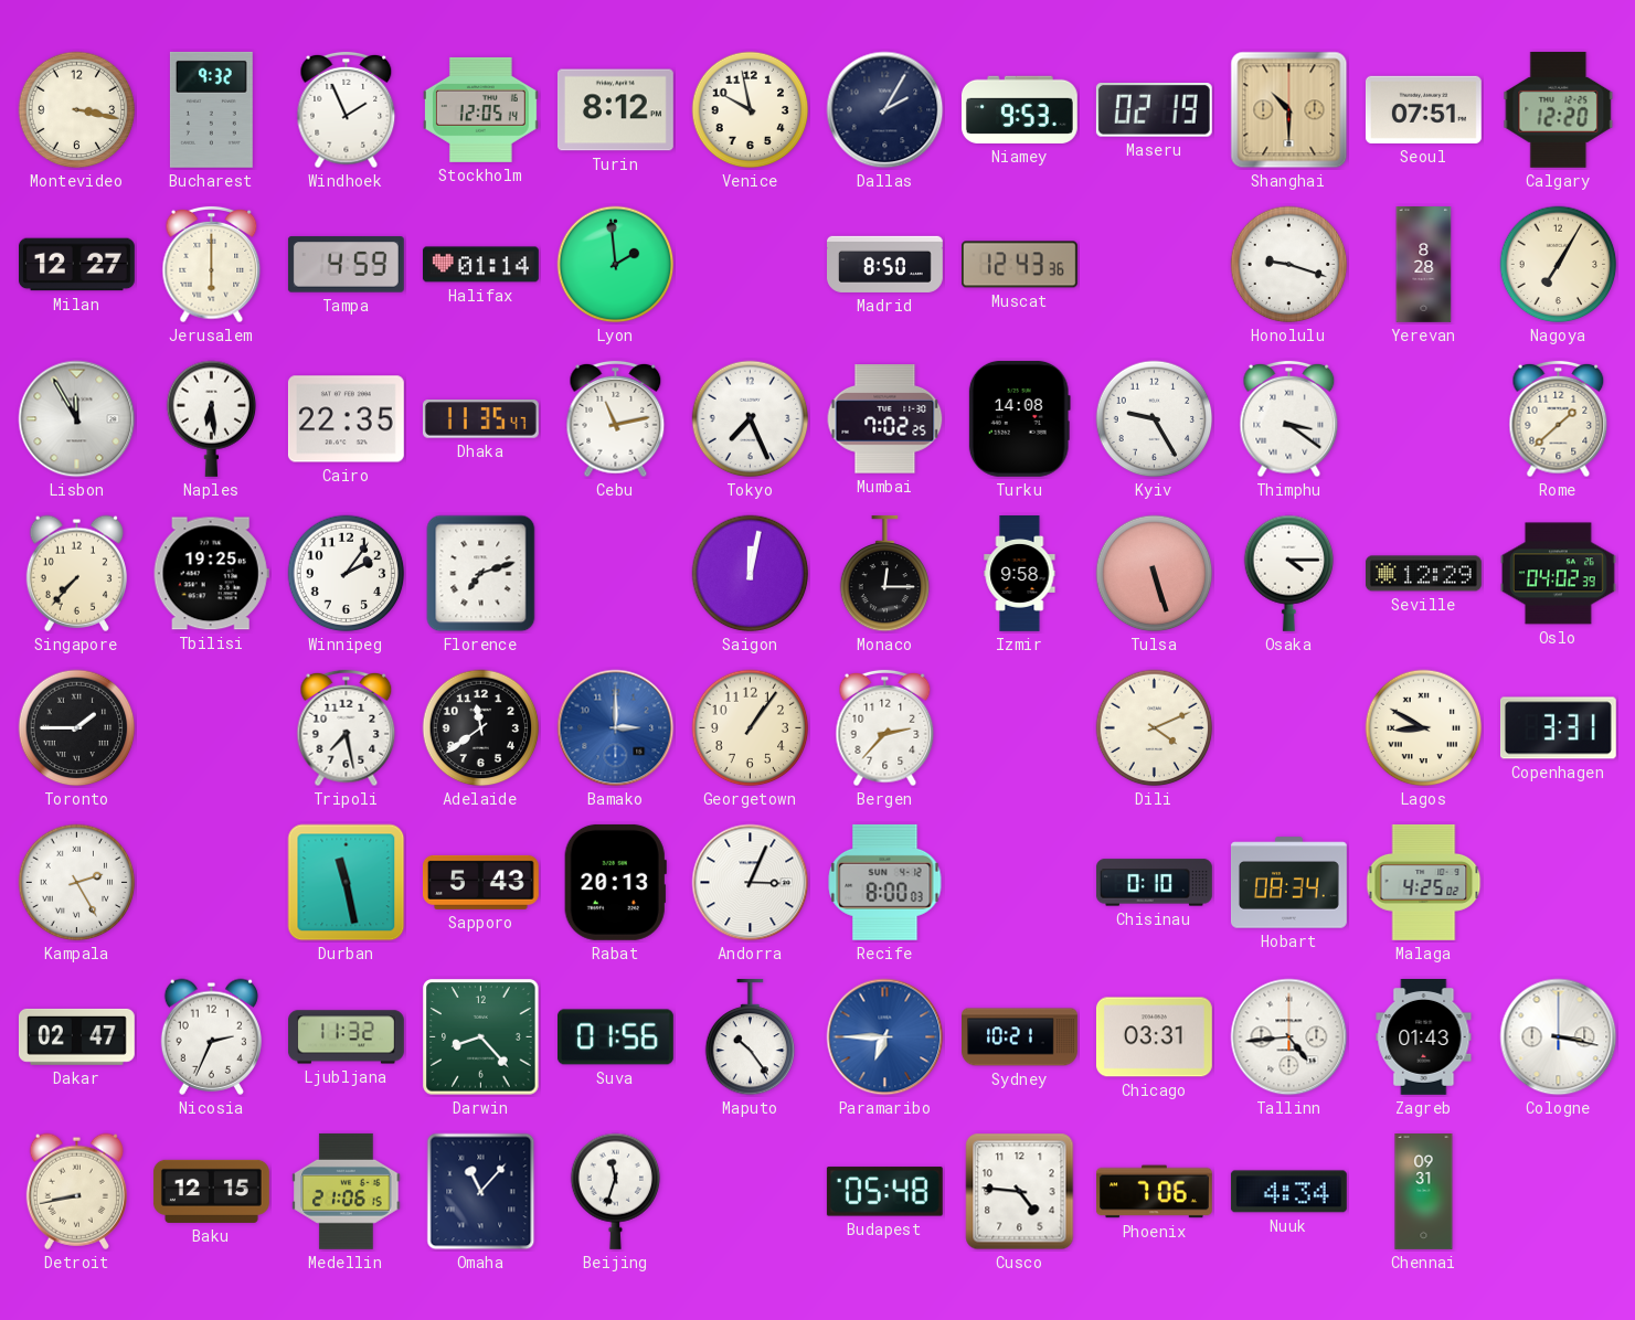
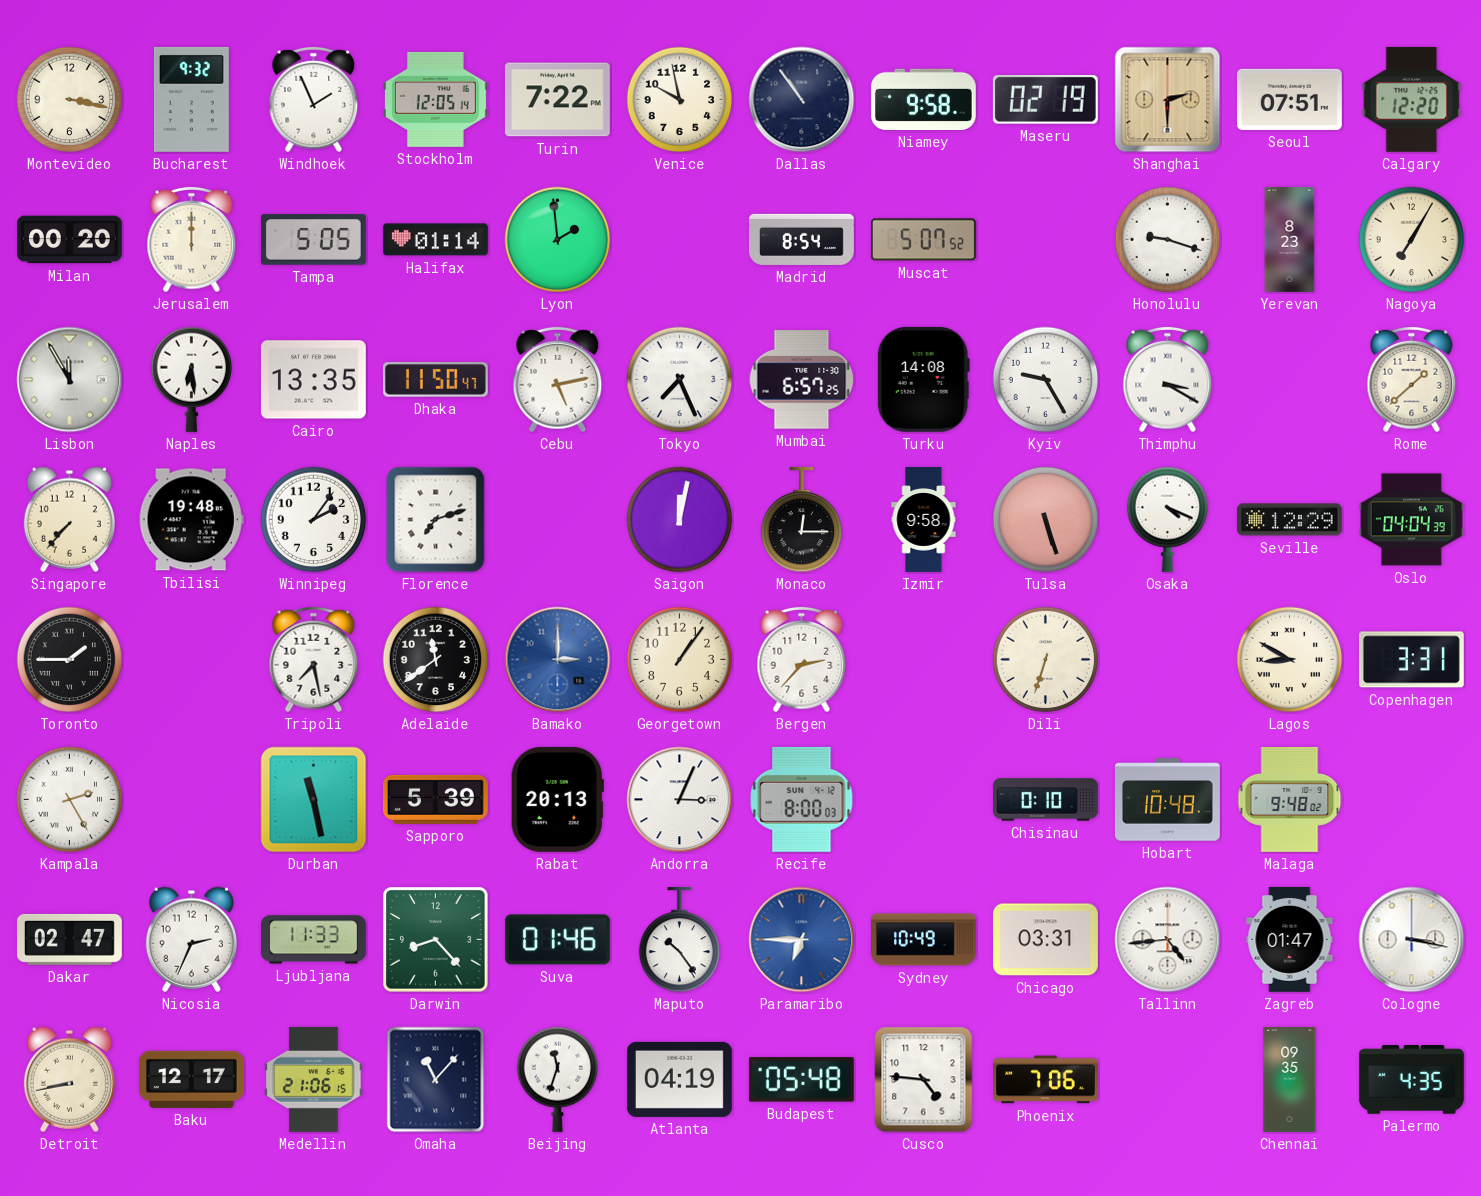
Turin: 8:12 -> 7:22
Dallas: 2:05 -> 10:54
Niamey: 9:53 -> 9:58
Shanghai: 10:30 -> 2:30
Milan: 12:27 -> 00:20
Jerusalem: 6:00 -> 12:00
Tampa: 4:59 -> 5:05
Madrid: 8:50 -> 8:54
Muscat: 12:43 -> 5:07
Yerevan: 8:28 -> 8:23
Cairo: 22:35 -> 13:35
Dhaka: 11:35 -> 11:50
Cebu: 11:13 -> 5:13
Mumbai: 7:02 -> 6:57
Thimphu: 3:21 -> 3:20
Tbilisi: 19:25 -> 19:48
Osaka: 4:15 -> 4:19
Oslo: 04:02 -> 04:04
Dili: 4:11 -> 6:33
Sapporo: 5:43 -> 5:39
Hobart: 08:34 -> 10:48
Malaga: 4:25 -> 9:48
Ljubljana: 11:32 -> 11:33
Suva: 01:56 -> 01:46
Sydney: 10:21 -> 10:49
Zagreb: 01:43 -> 01:47
Baku: 12:15 -> 12:17
Atlanta: none -> 04:19
Nuuk: 4:34 -> none
Chennai: 09:31 -> 09:35
Palermo: none -> 4:35
